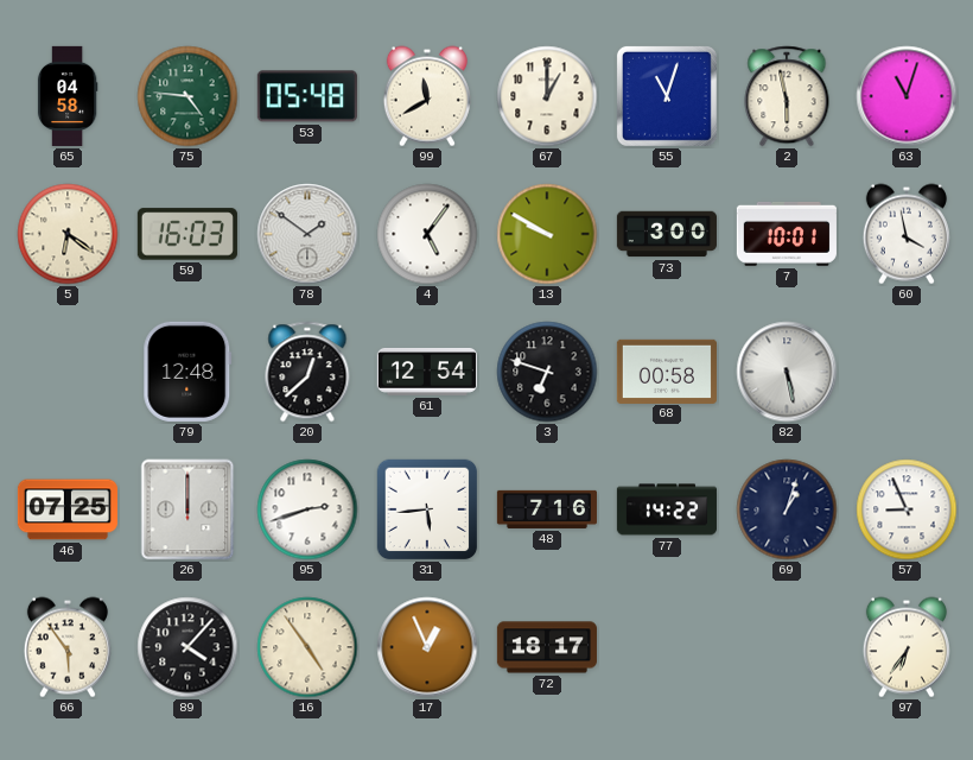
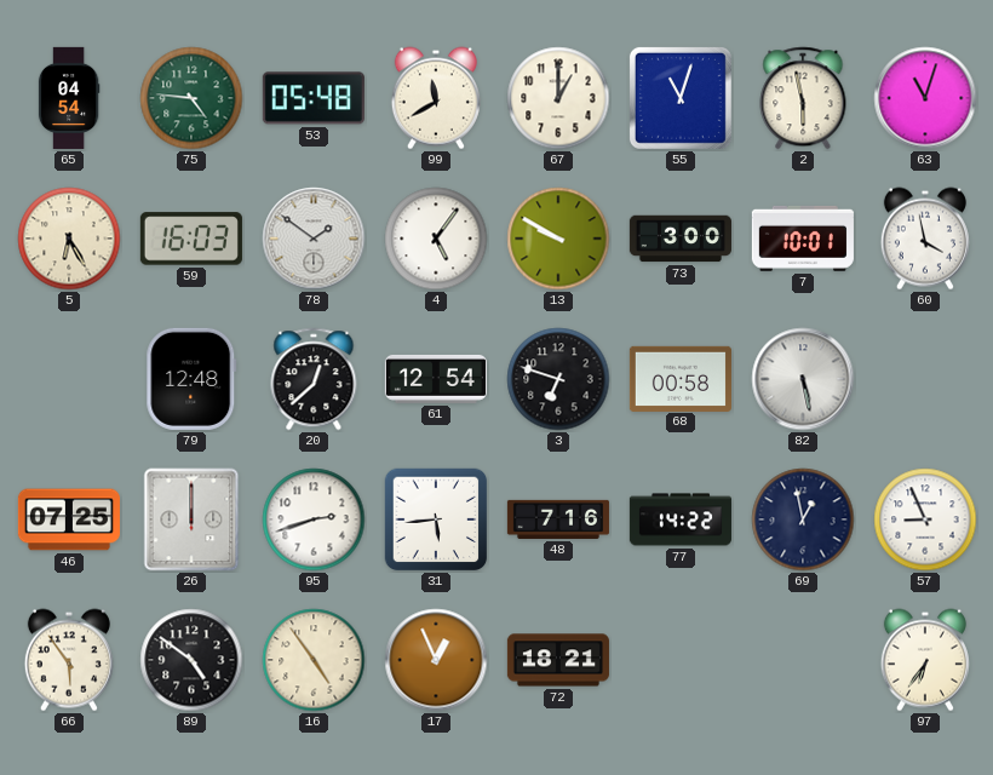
65: 04:58 -> 04:54
5: 6:21 -> 6:25
69: 1:03 -> 12:58
89: 4:07 -> 4:51
72: 18:17 -> 18:21
